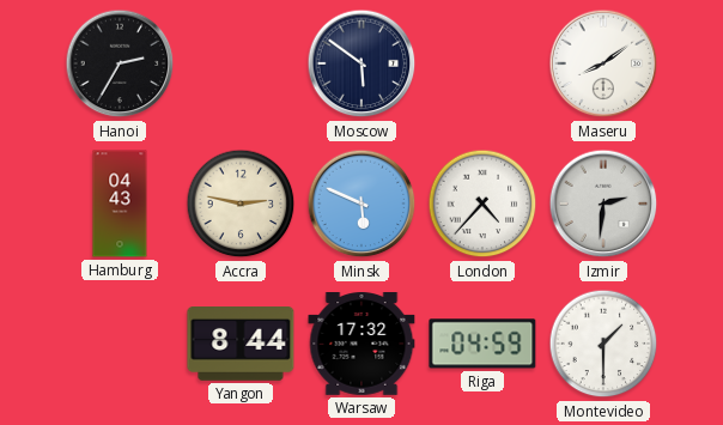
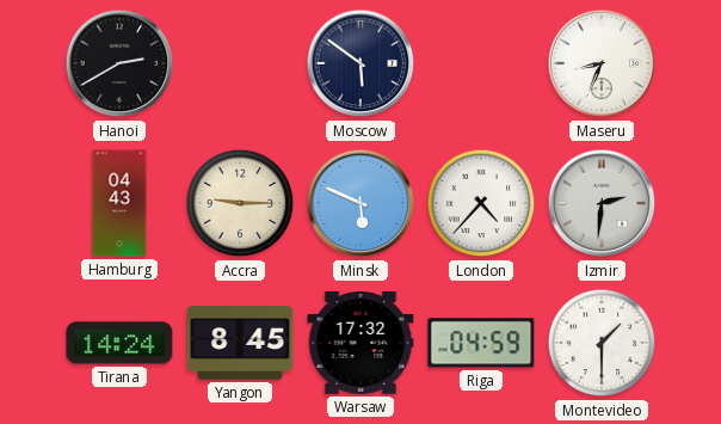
Hanoi: 2:35 -> 2:40
Maseru: 8:09 -> 8:34
Accra: 2:47 -> 9:15
Tirana: none -> 14:24
Yangon: 8:44 -> 8:45
